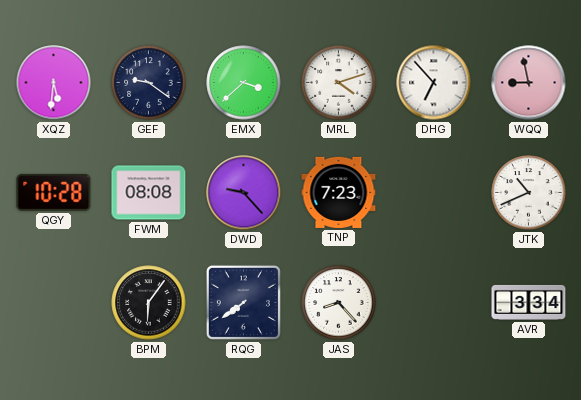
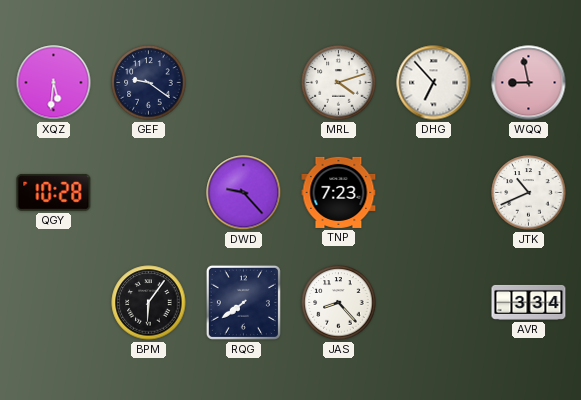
EMX: 3:38 -> none
FWM: 08:08 -> none
